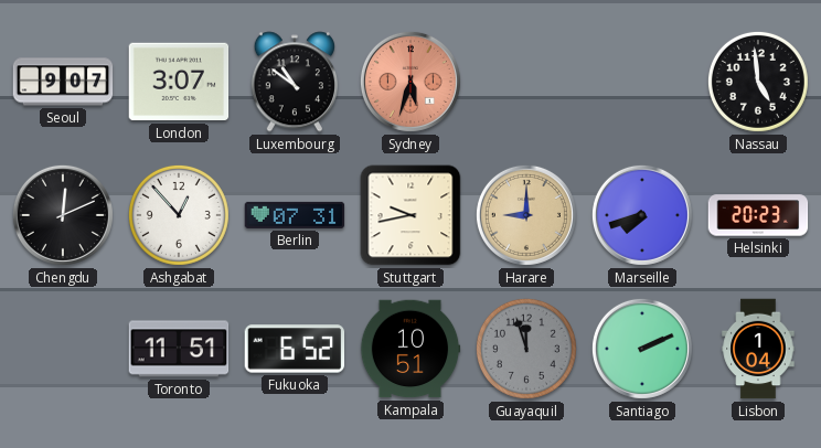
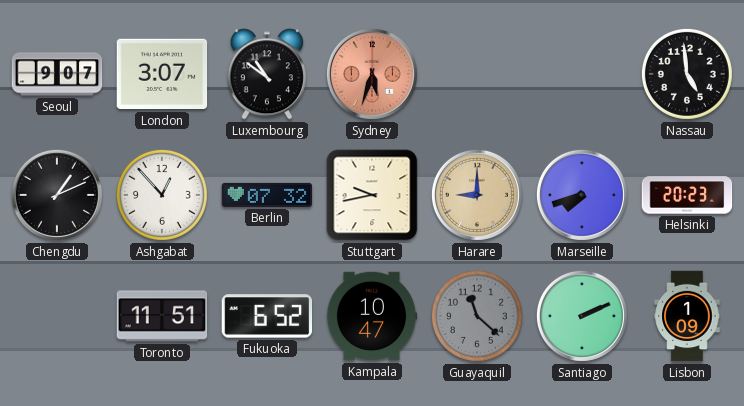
Chengdu: 12:11 -> 1:11
Berlin: 07:31 -> 07:32
Kampala: 10:51 -> 10:47
Guayaquil: 11:57 -> 11:22
Lisbon: 1:04 -> 1:09
